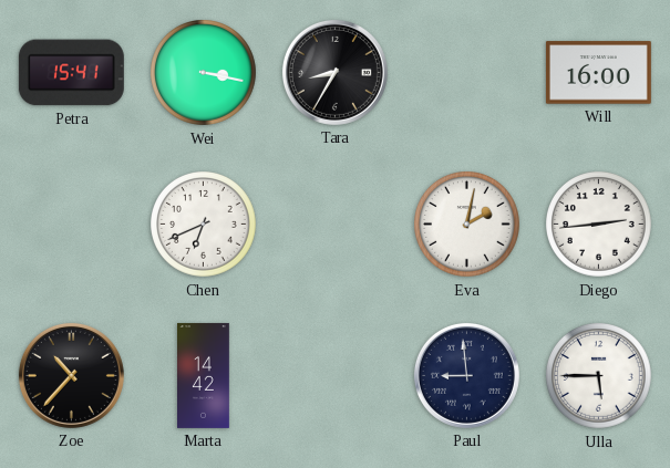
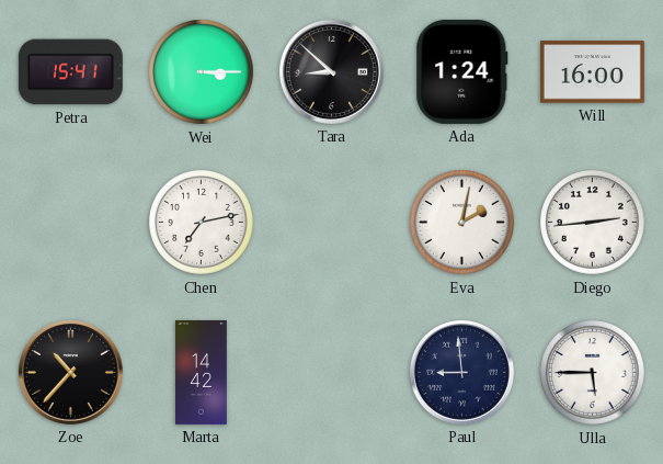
Wei: 3:17 -> 3:15
Tara: 8:35 -> 8:52
Ada: none -> 1:24
Chen: 6:41 -> 7:13
